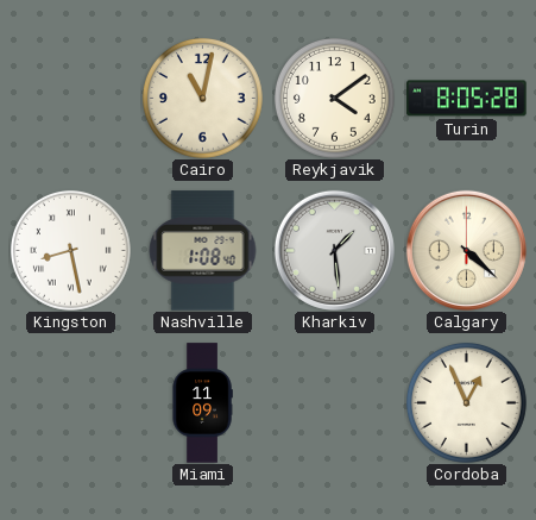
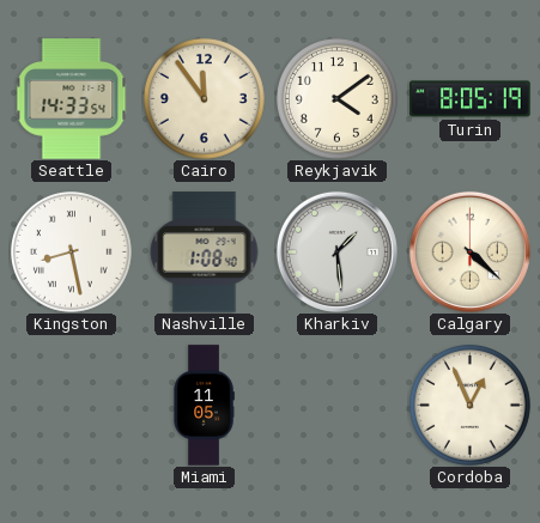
Seattle: none -> 14:33
Cairo: 11:02 -> 11:54
Turin: 8:05:28 -> 8:05:19
Miami: 11:09 -> 11:05
